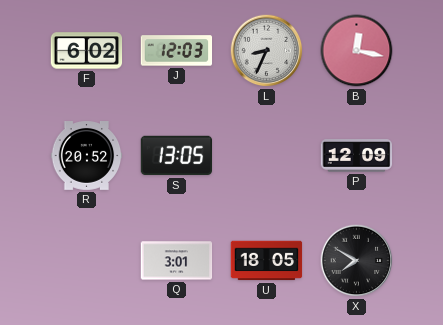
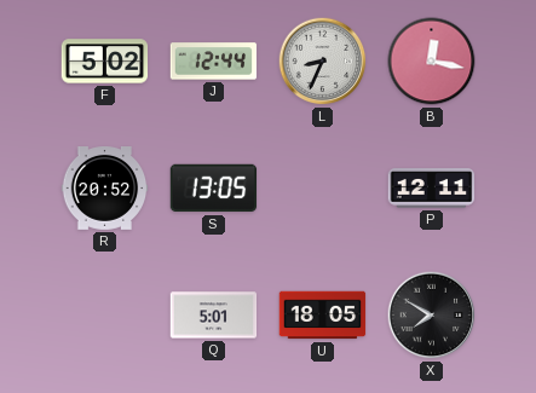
F: 6:02 -> 5:02
J: 12:03 -> 12:44
P: 12:09 -> 12:11
Q: 3:01 -> 5:01
